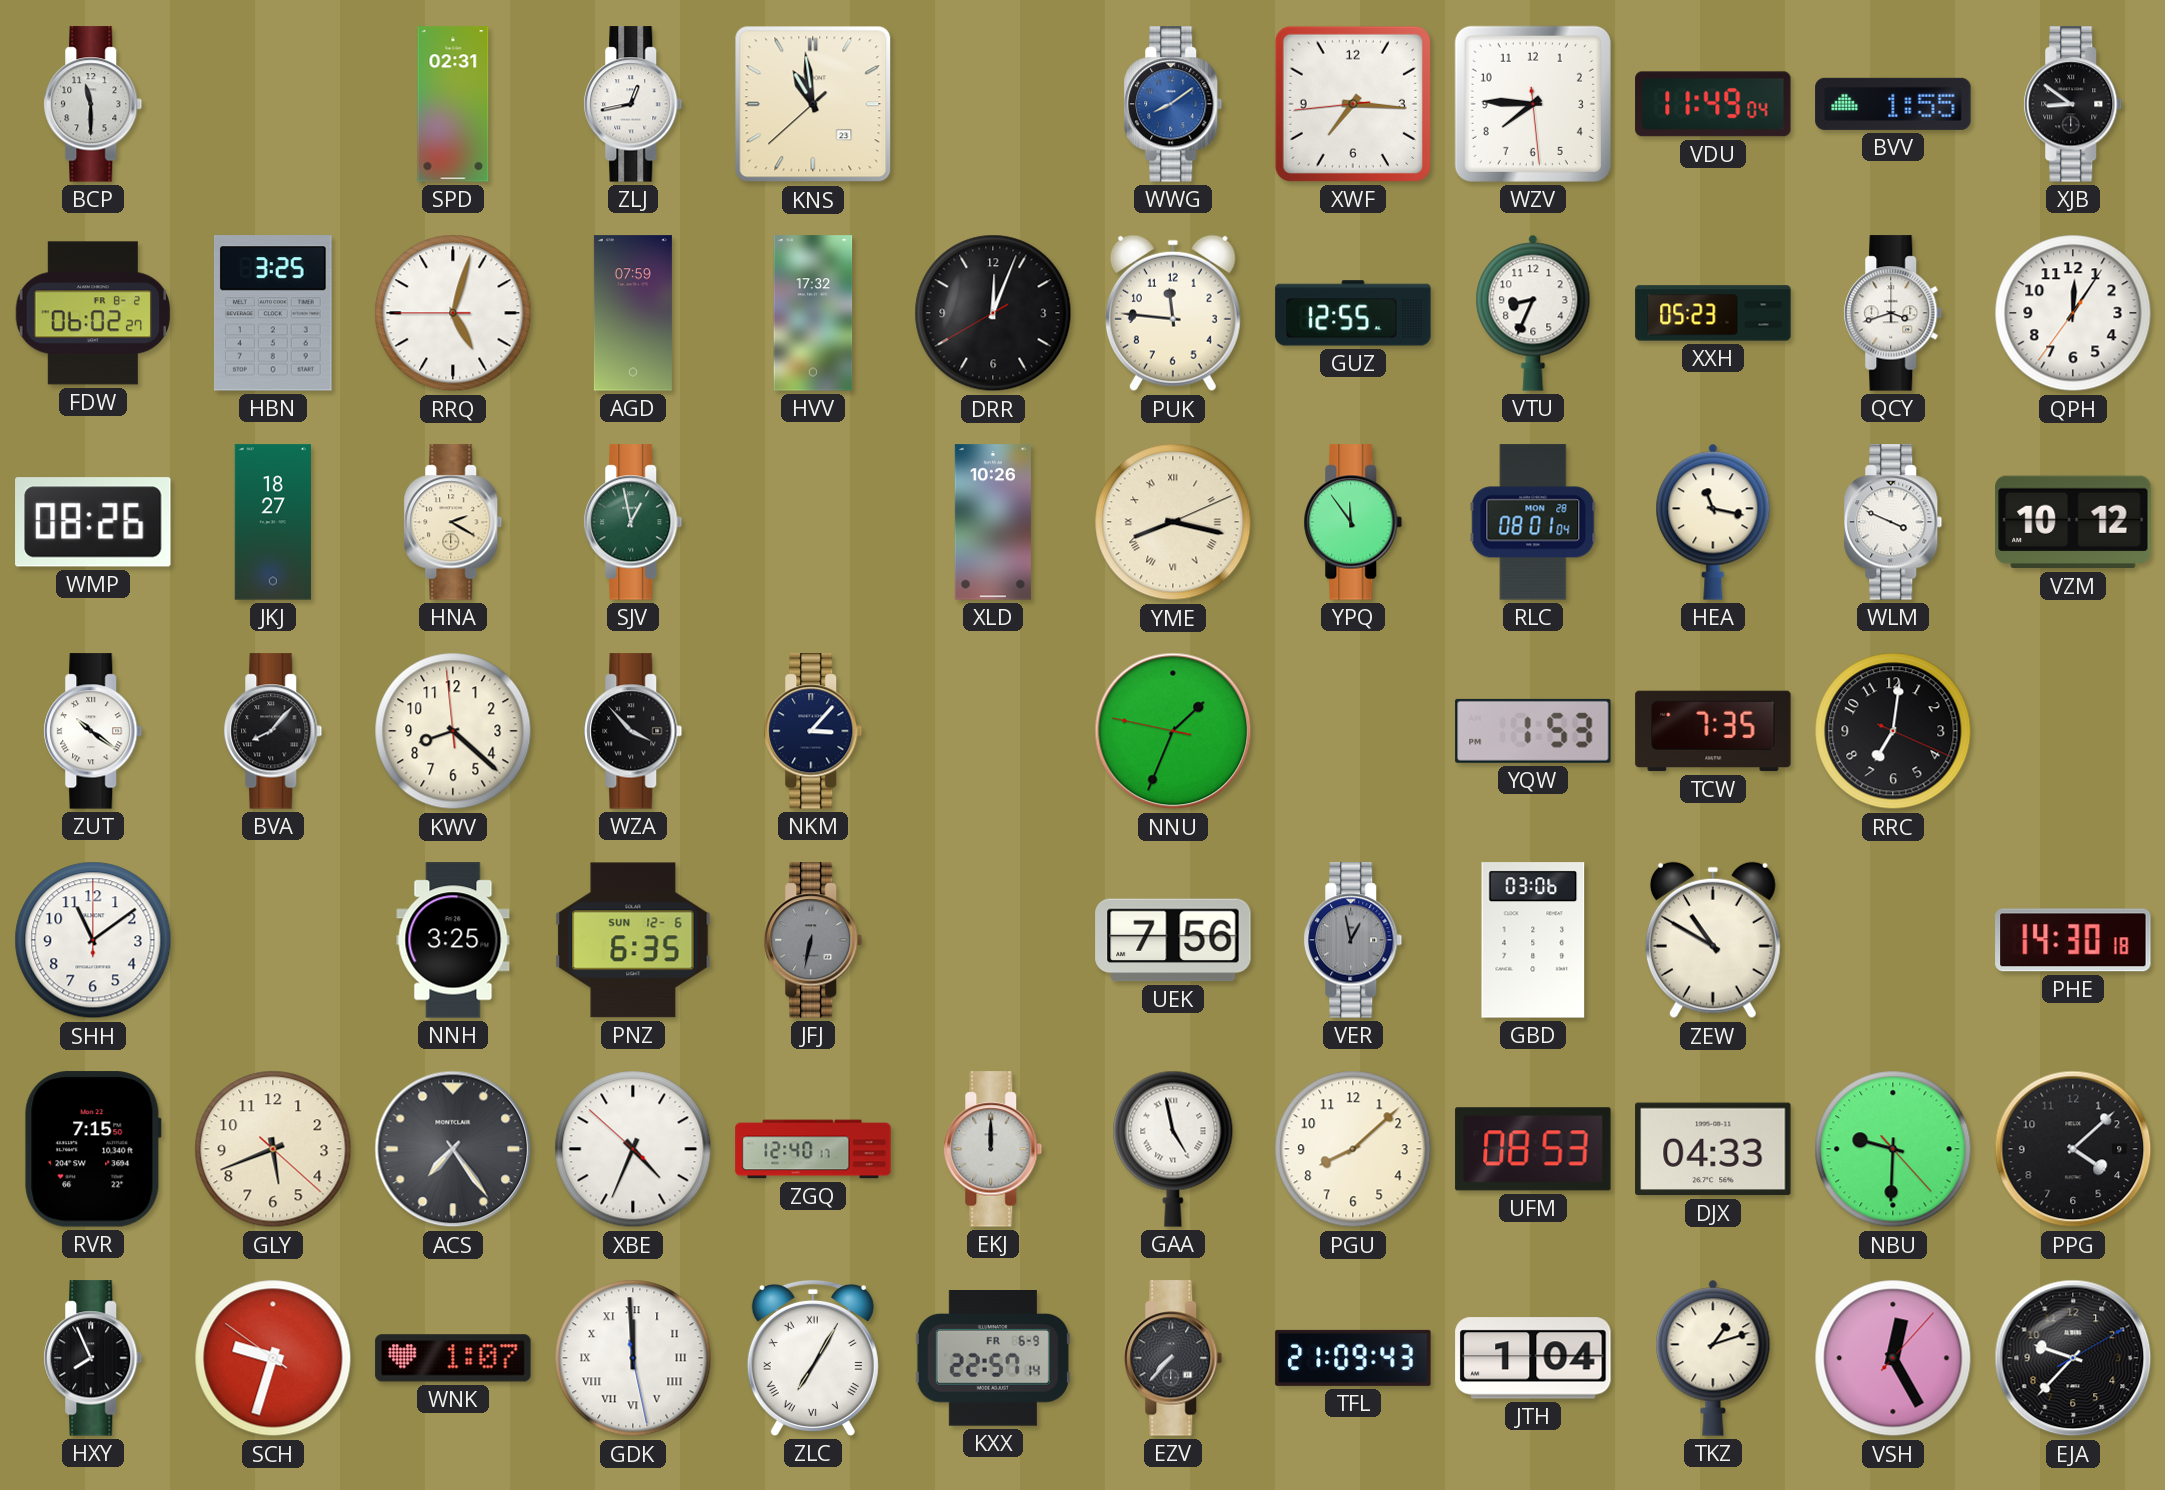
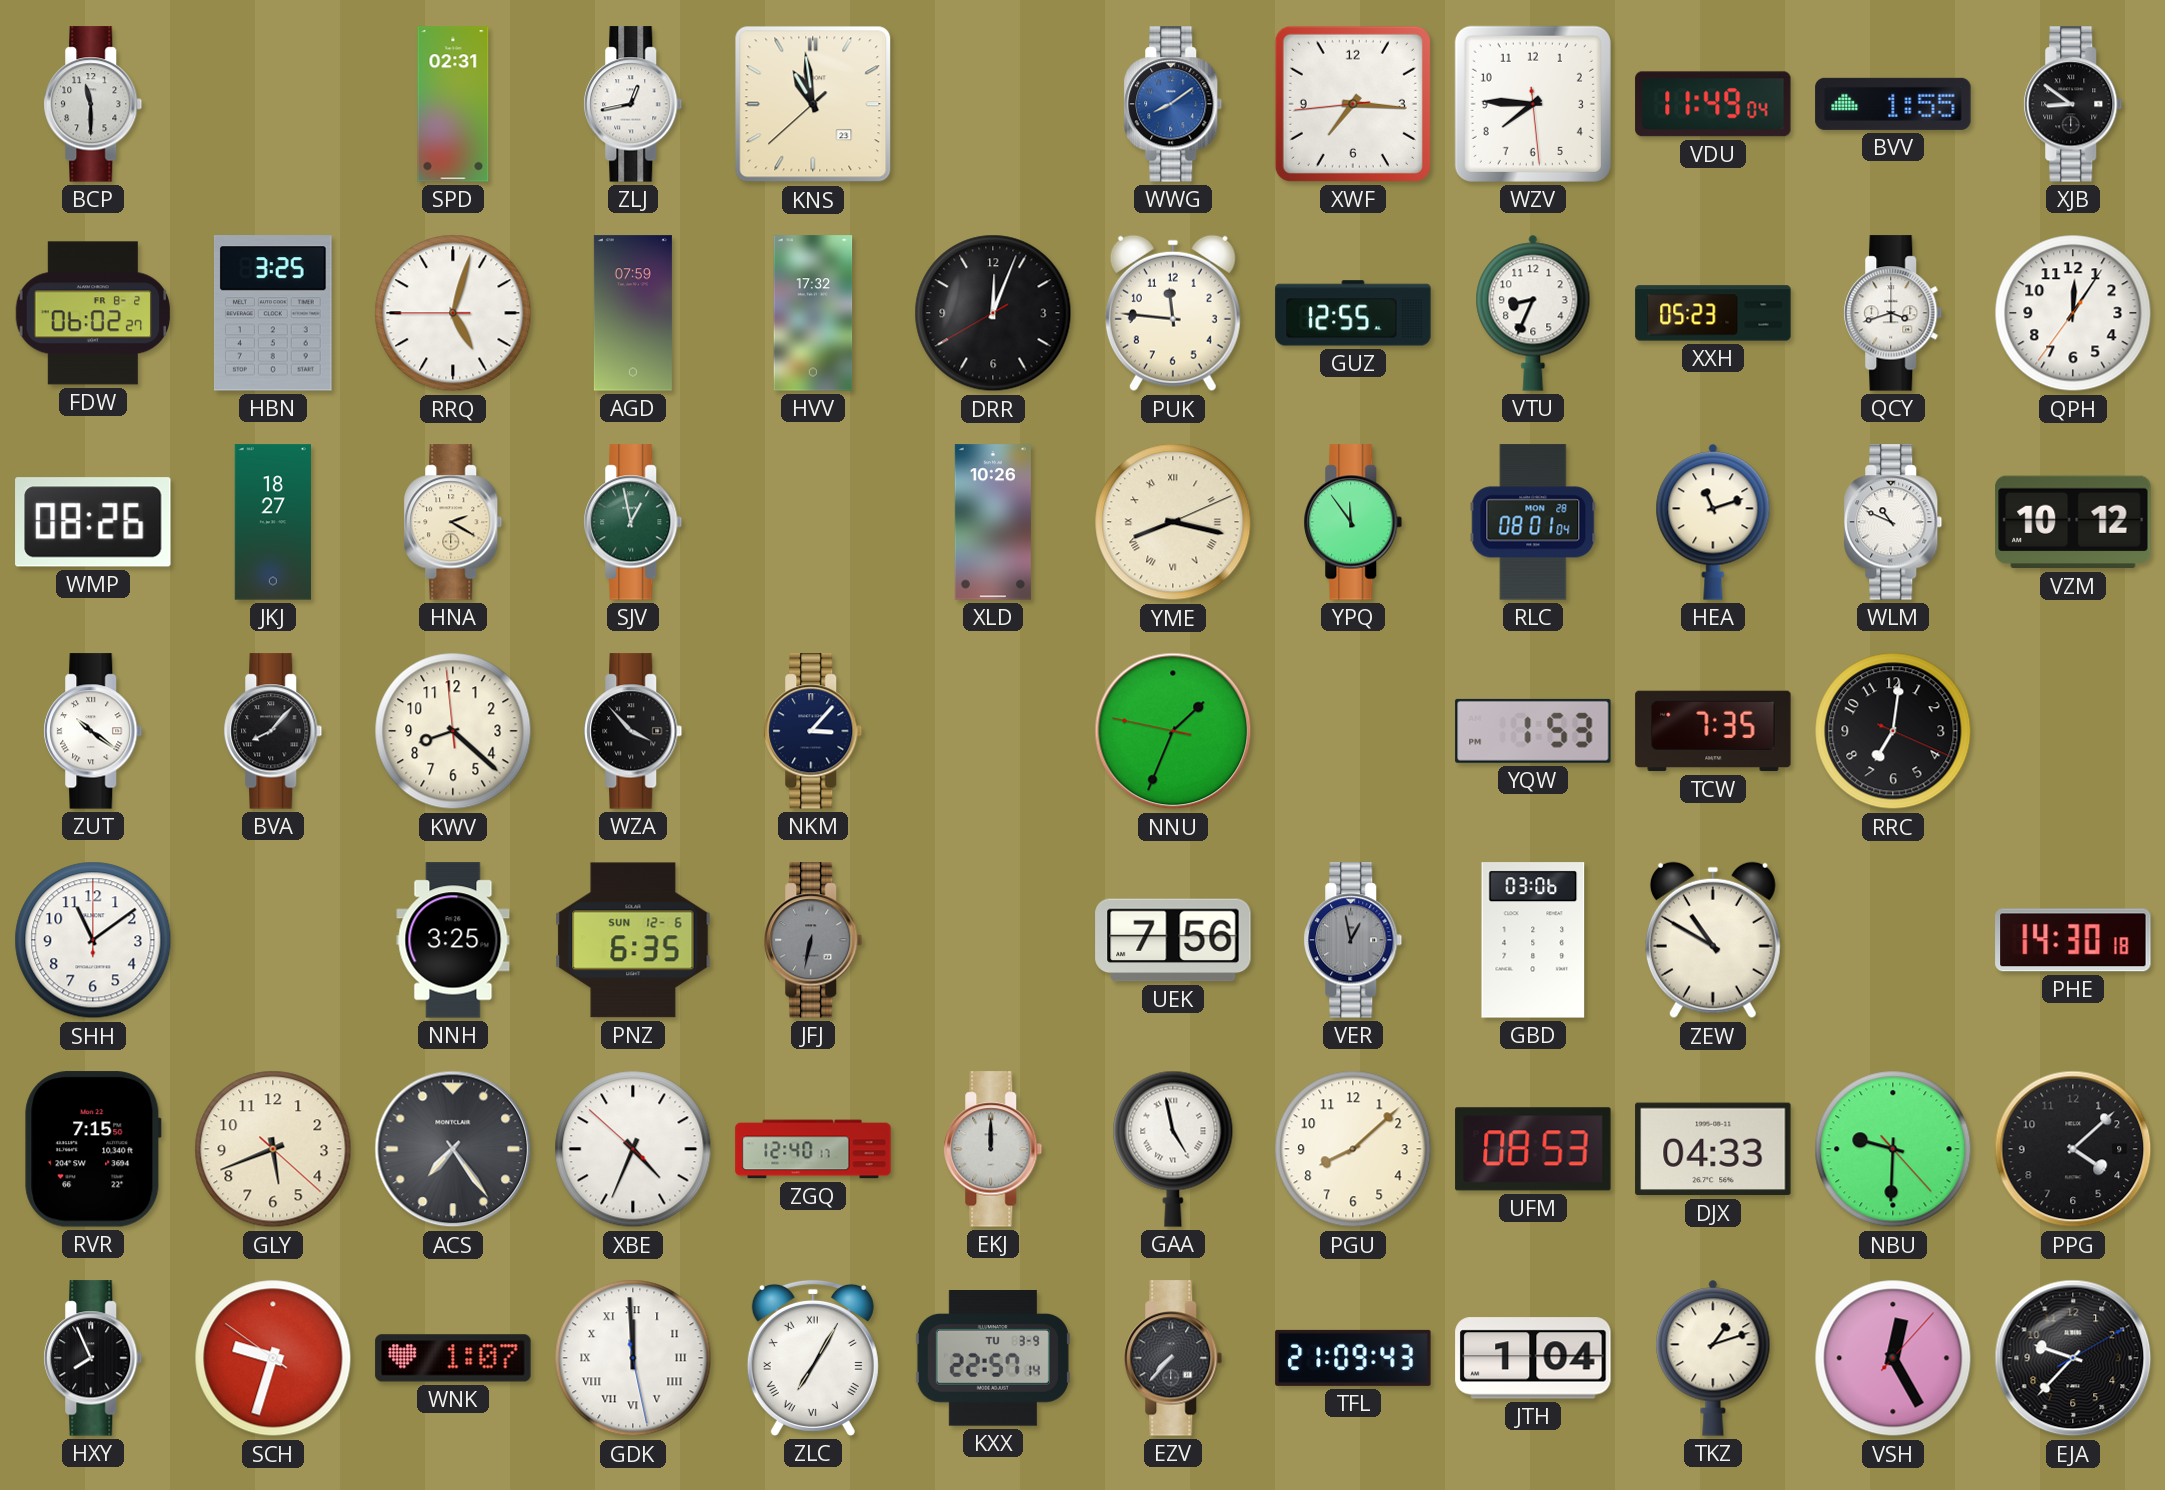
HEA: 11:17 -> 11:12
WLM: 3:49 -> 10:49
KXX date: FR 6-9 -> TU 3-9
